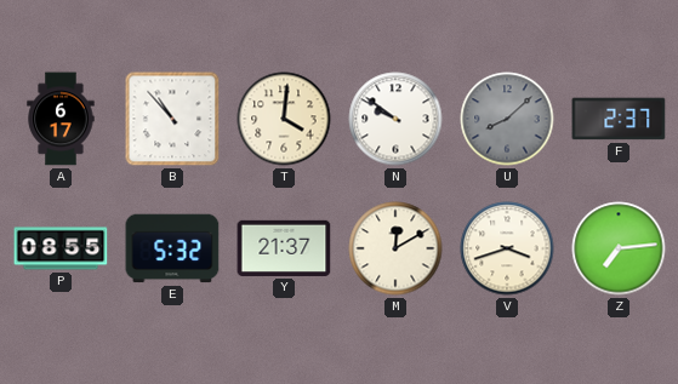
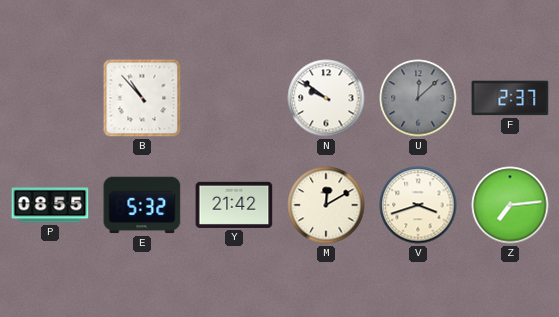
A: 6:17 -> none
T: 4:01 -> none
U: 8:08 -> 12:08
Y: 21:37 -> 21:42
